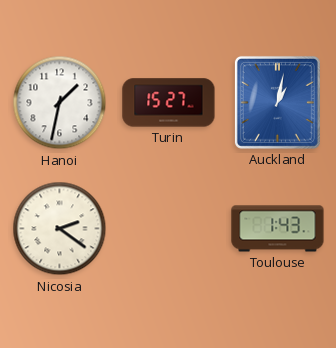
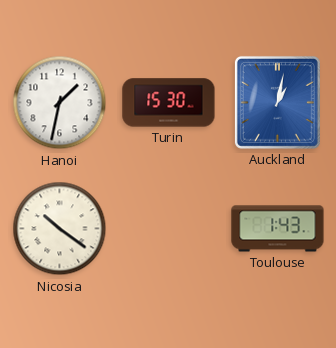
Turin: 15:27 -> 15:30
Nicosia: 2:21 -> 10:21
